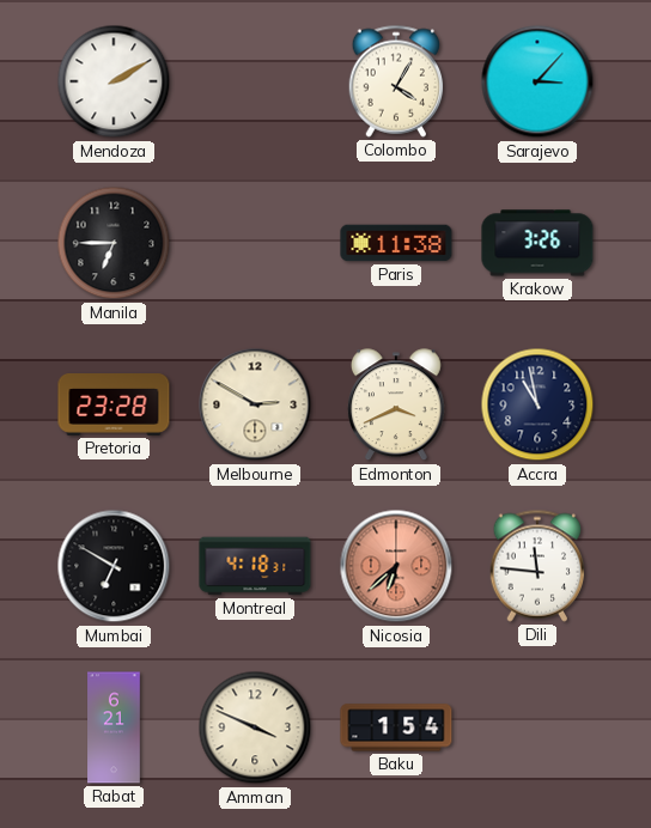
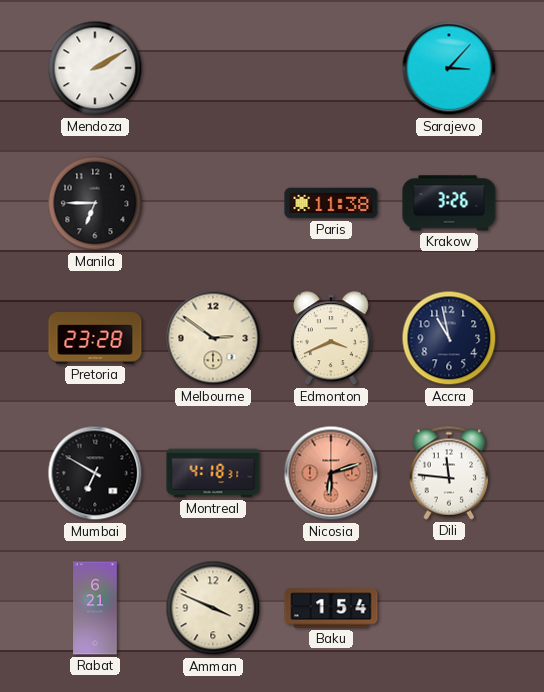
Colombo: 4:05 -> none
Melbourne: 2:50 -> 2:51
Nicosia: 6:38 -> 6:12
